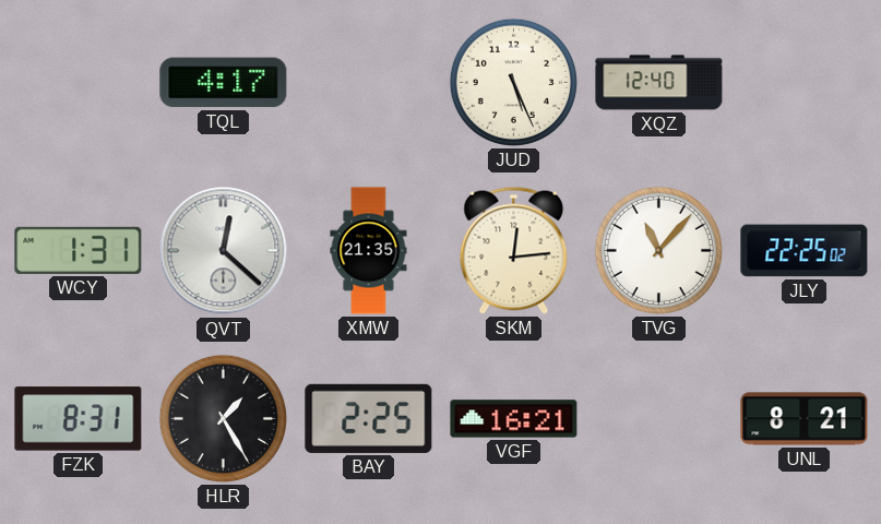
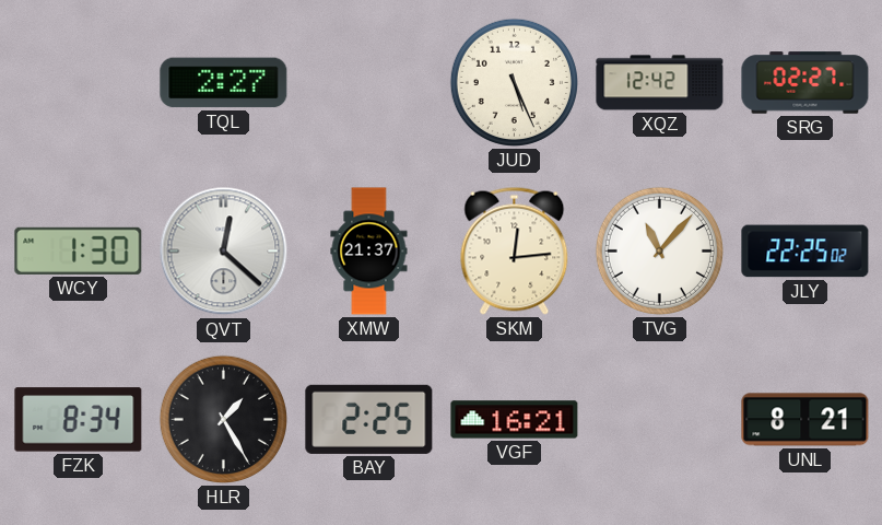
TQL: 4:17 -> 2:27
XQZ: 12:40 -> 12:42
SRG: none -> 02:27
WCY: 1:31 -> 1:30
XMW: 21:35 -> 21:37
FZK: 8:31 -> 8:34
